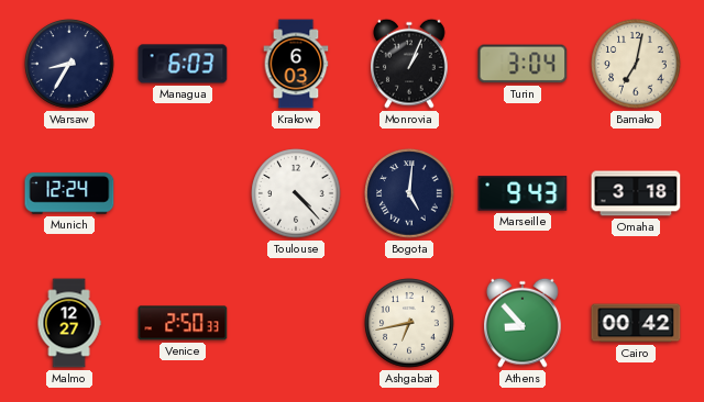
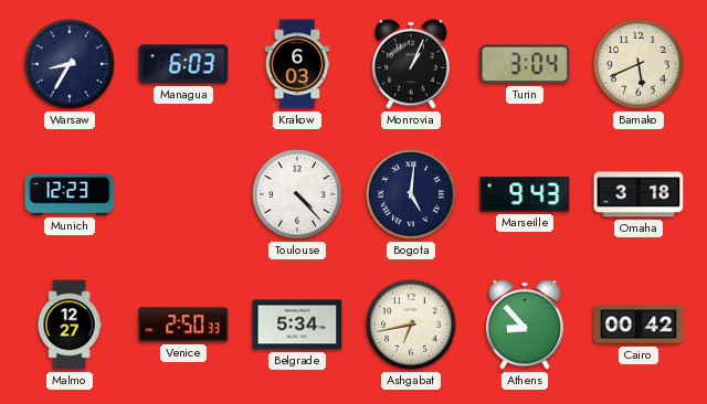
Bamako: 7:02 -> 5:41
Munich: 12:24 -> 12:23
Belgrade: none -> 5:34
